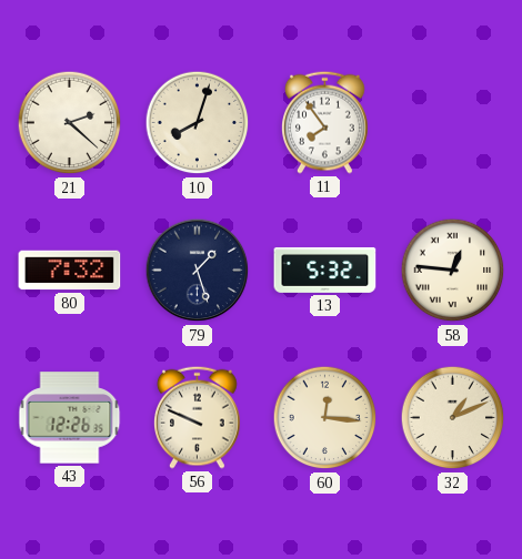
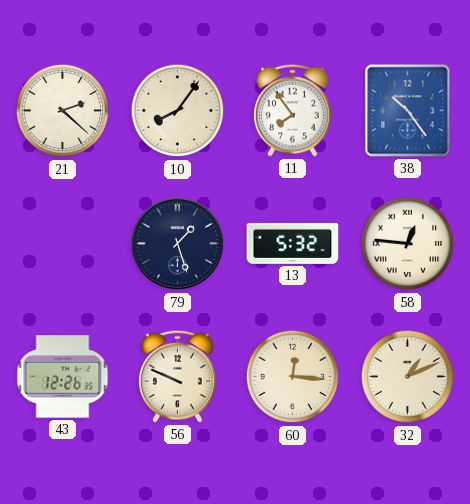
10: 8:03 -> 8:06
38: none -> 10:24
80: 7:32 -> none
